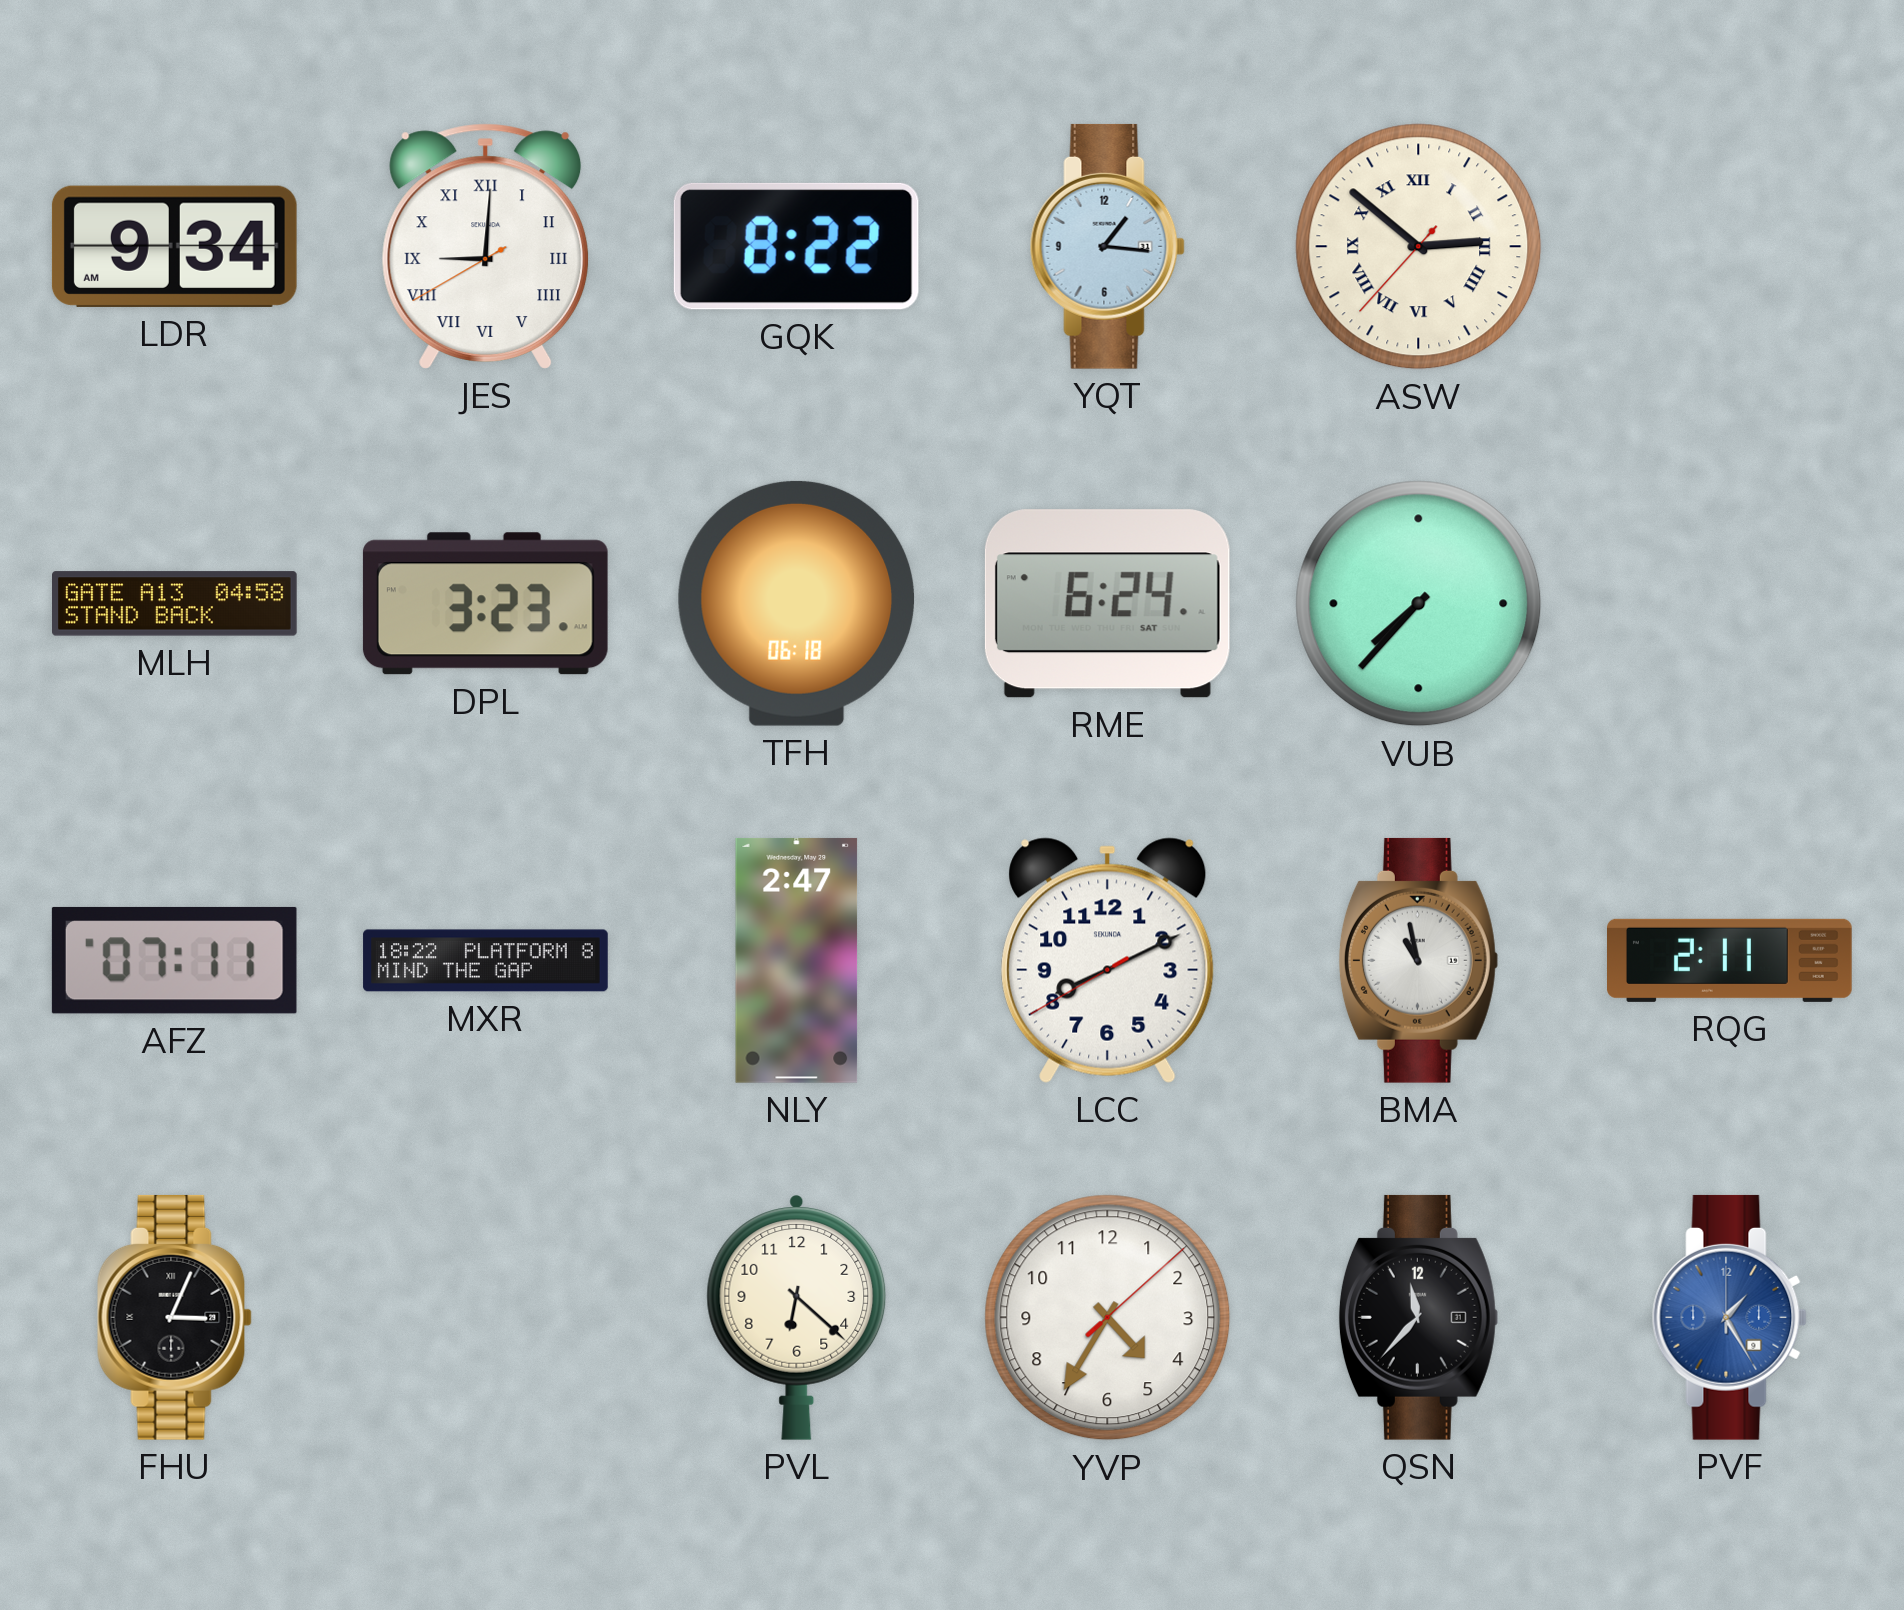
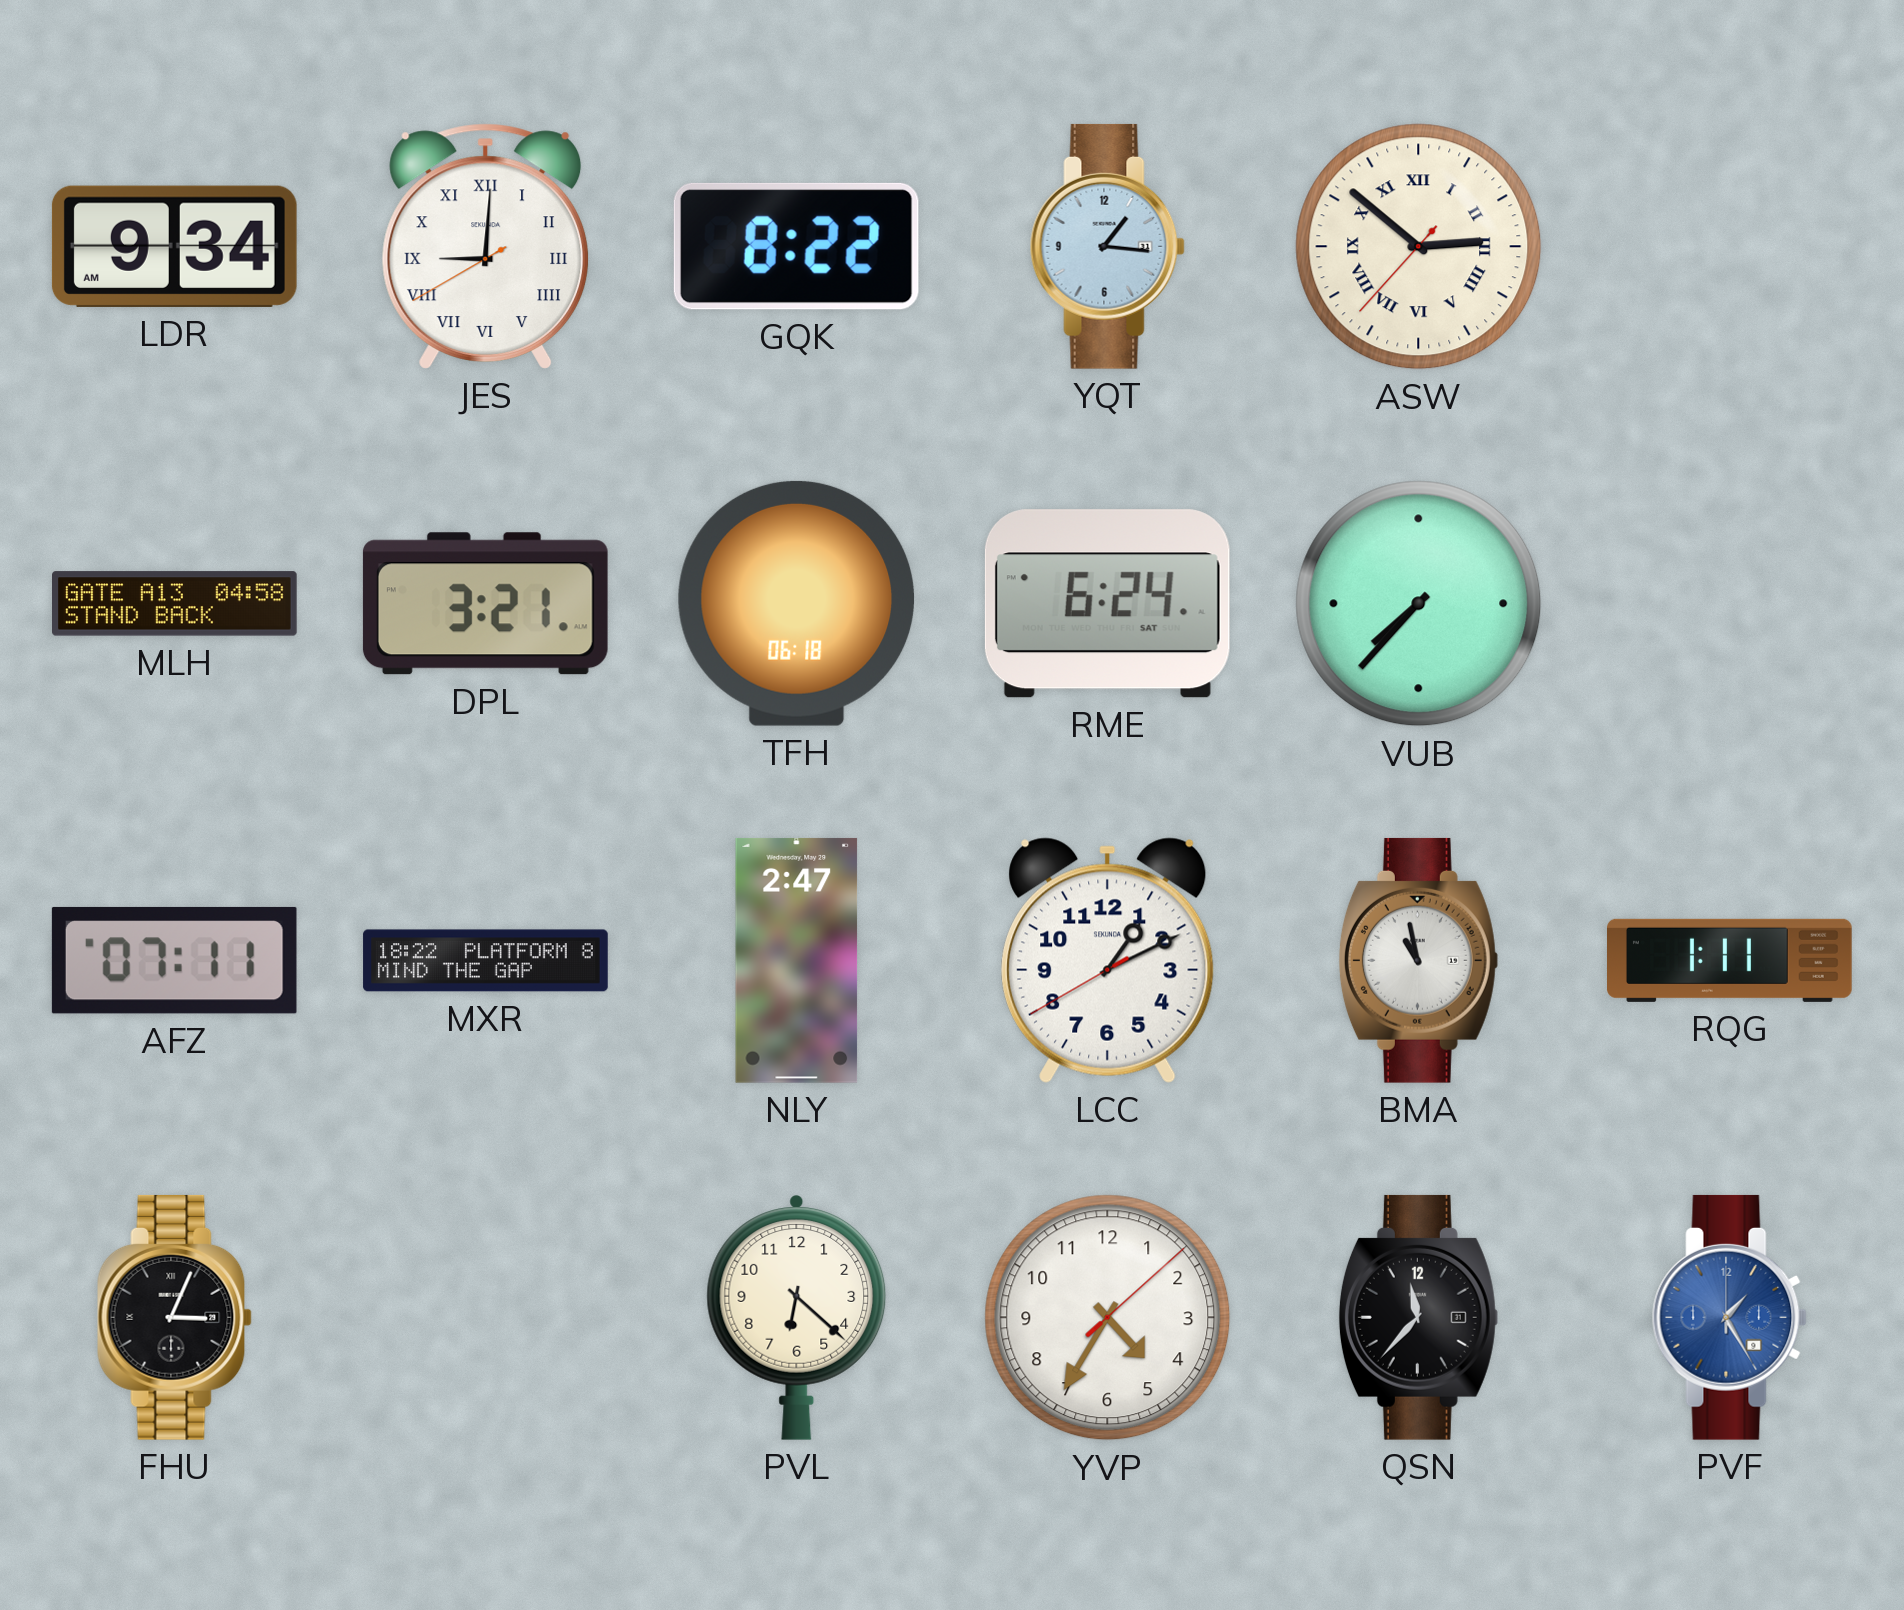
DPL: 3:23 -> 3:21
LCC: 8:10 -> 1:10
RQG: 2:11 -> 1:11
